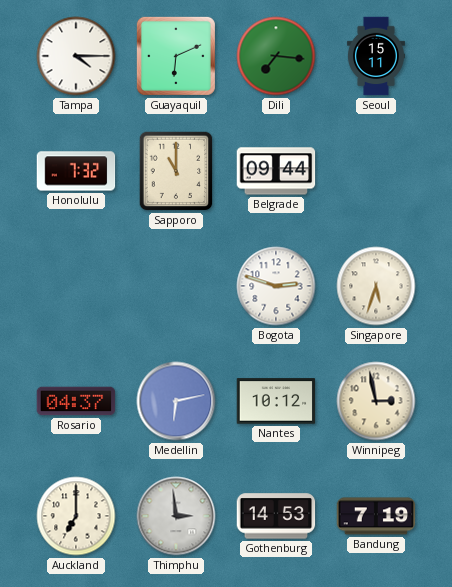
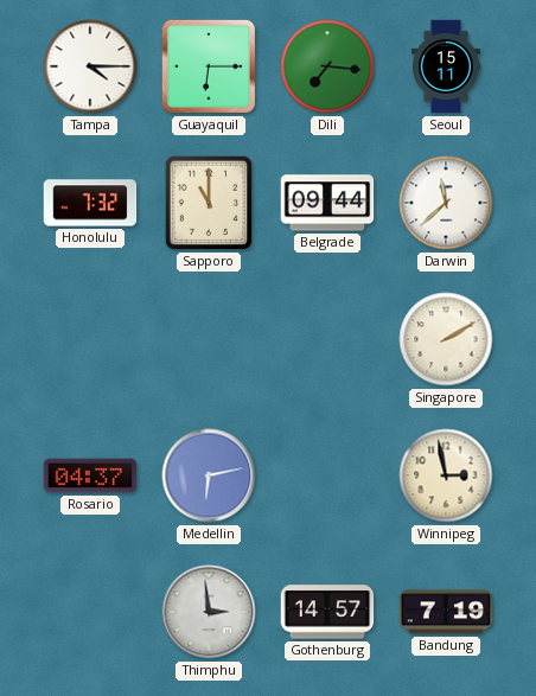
Guayaquil: 6:11 -> 6:15
Darwin: none -> 11:38
Bogota: 2:48 -> none
Singapore: 5:33 -> 2:10
Nantes: 10:12 -> none
Auckland: 7:00 -> none
Gothenburg: 14:53 -> 14:57
